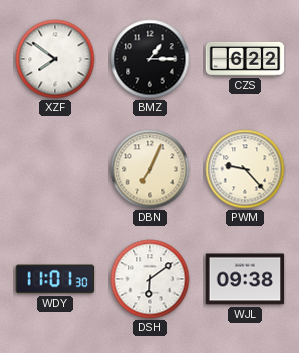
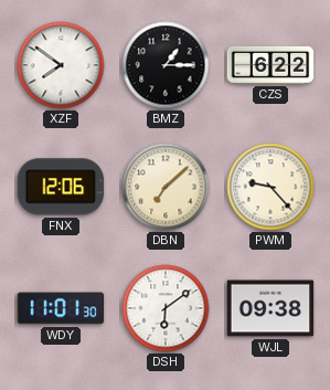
FNX: none -> 12:06
DBN: 7:04 -> 7:08
